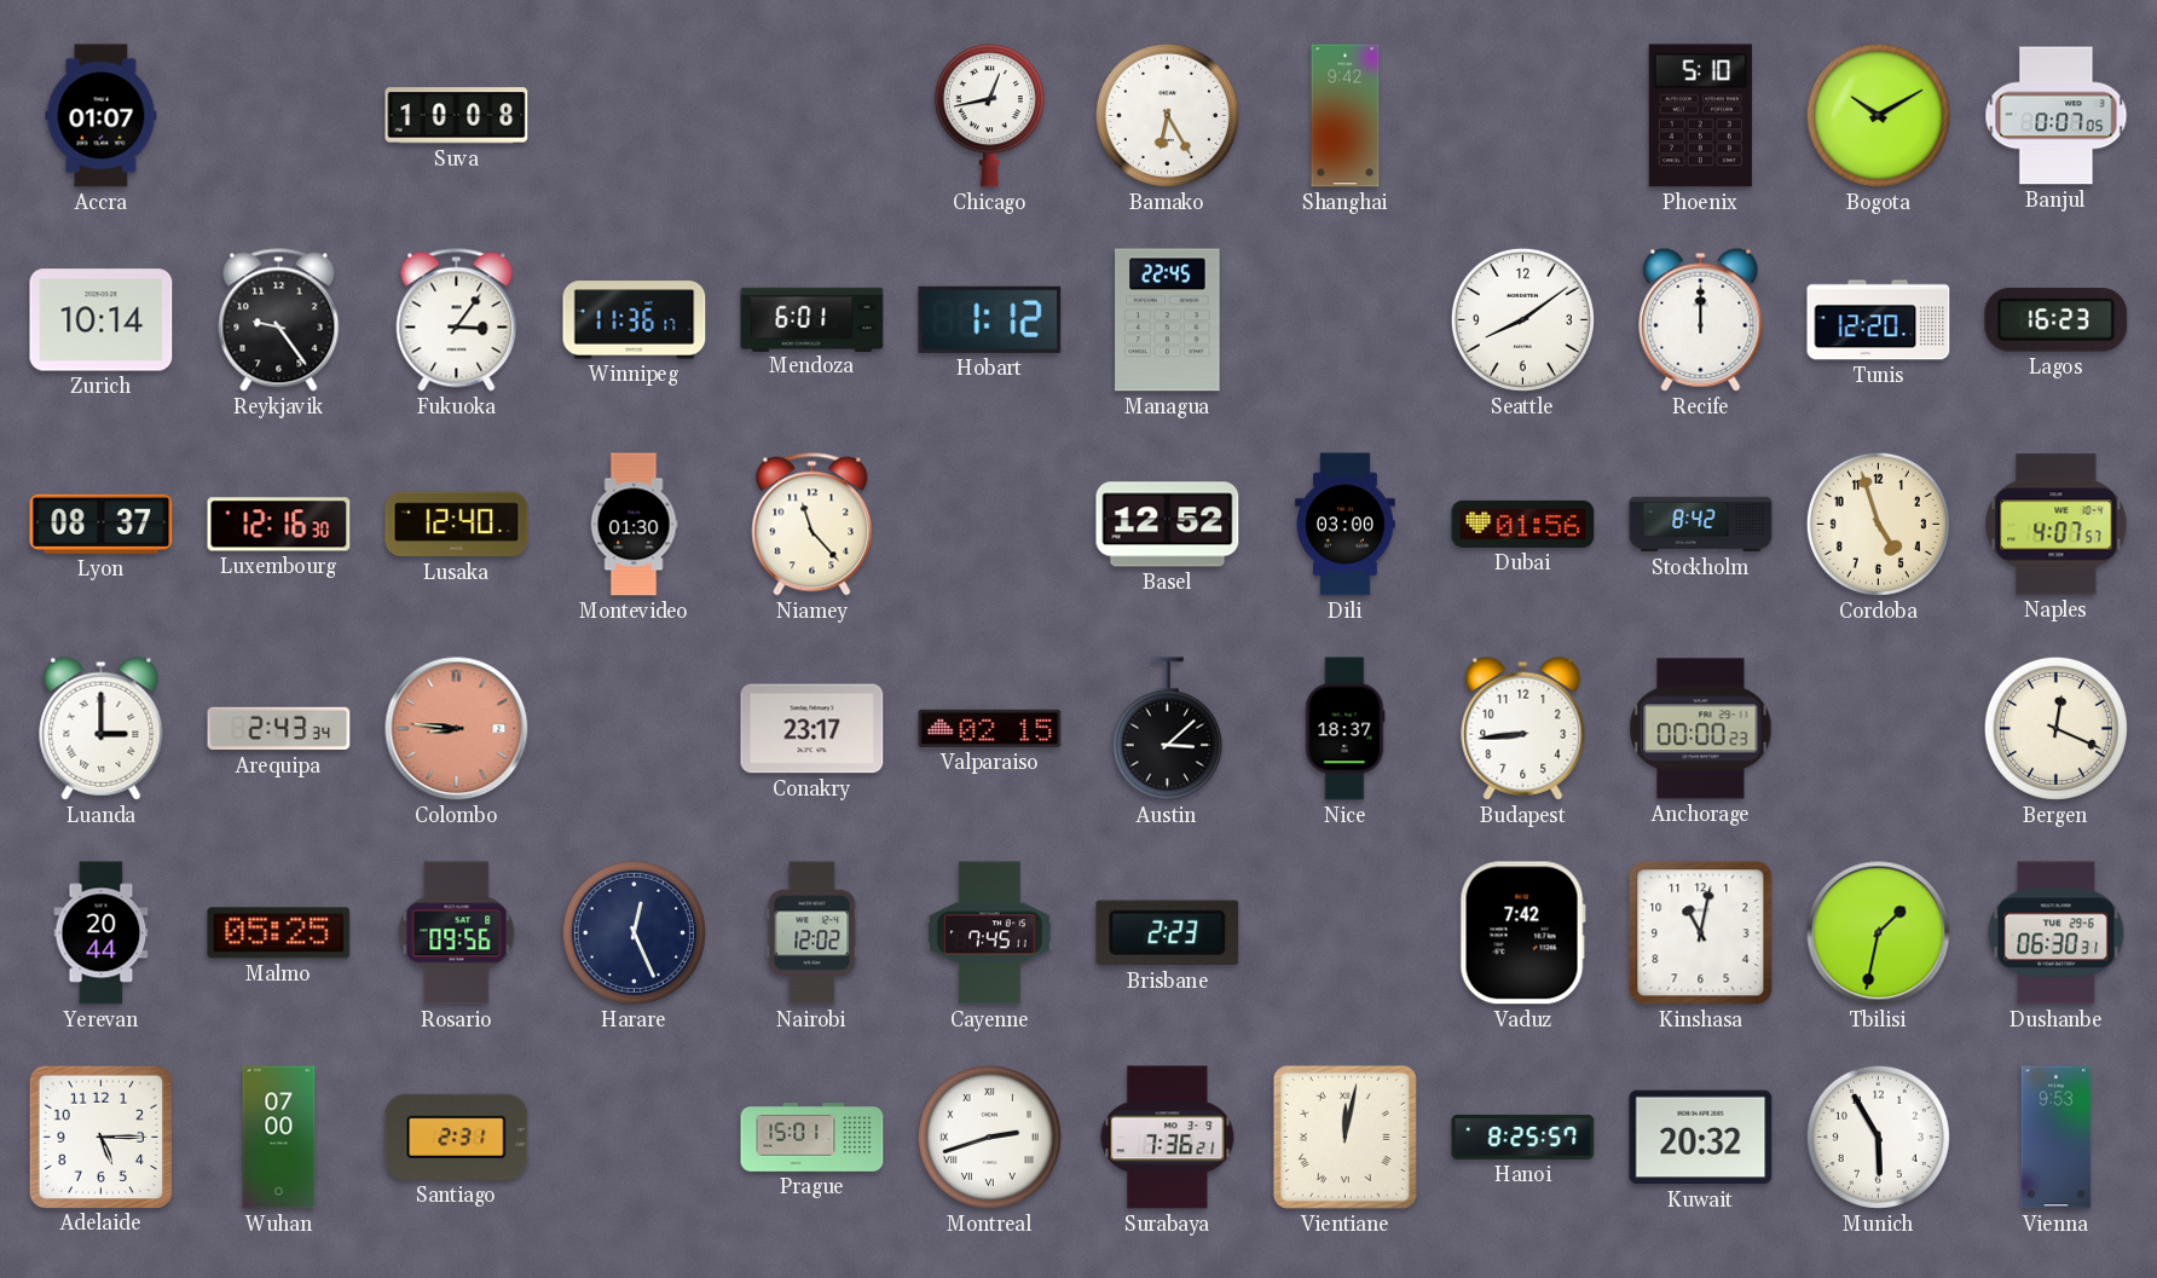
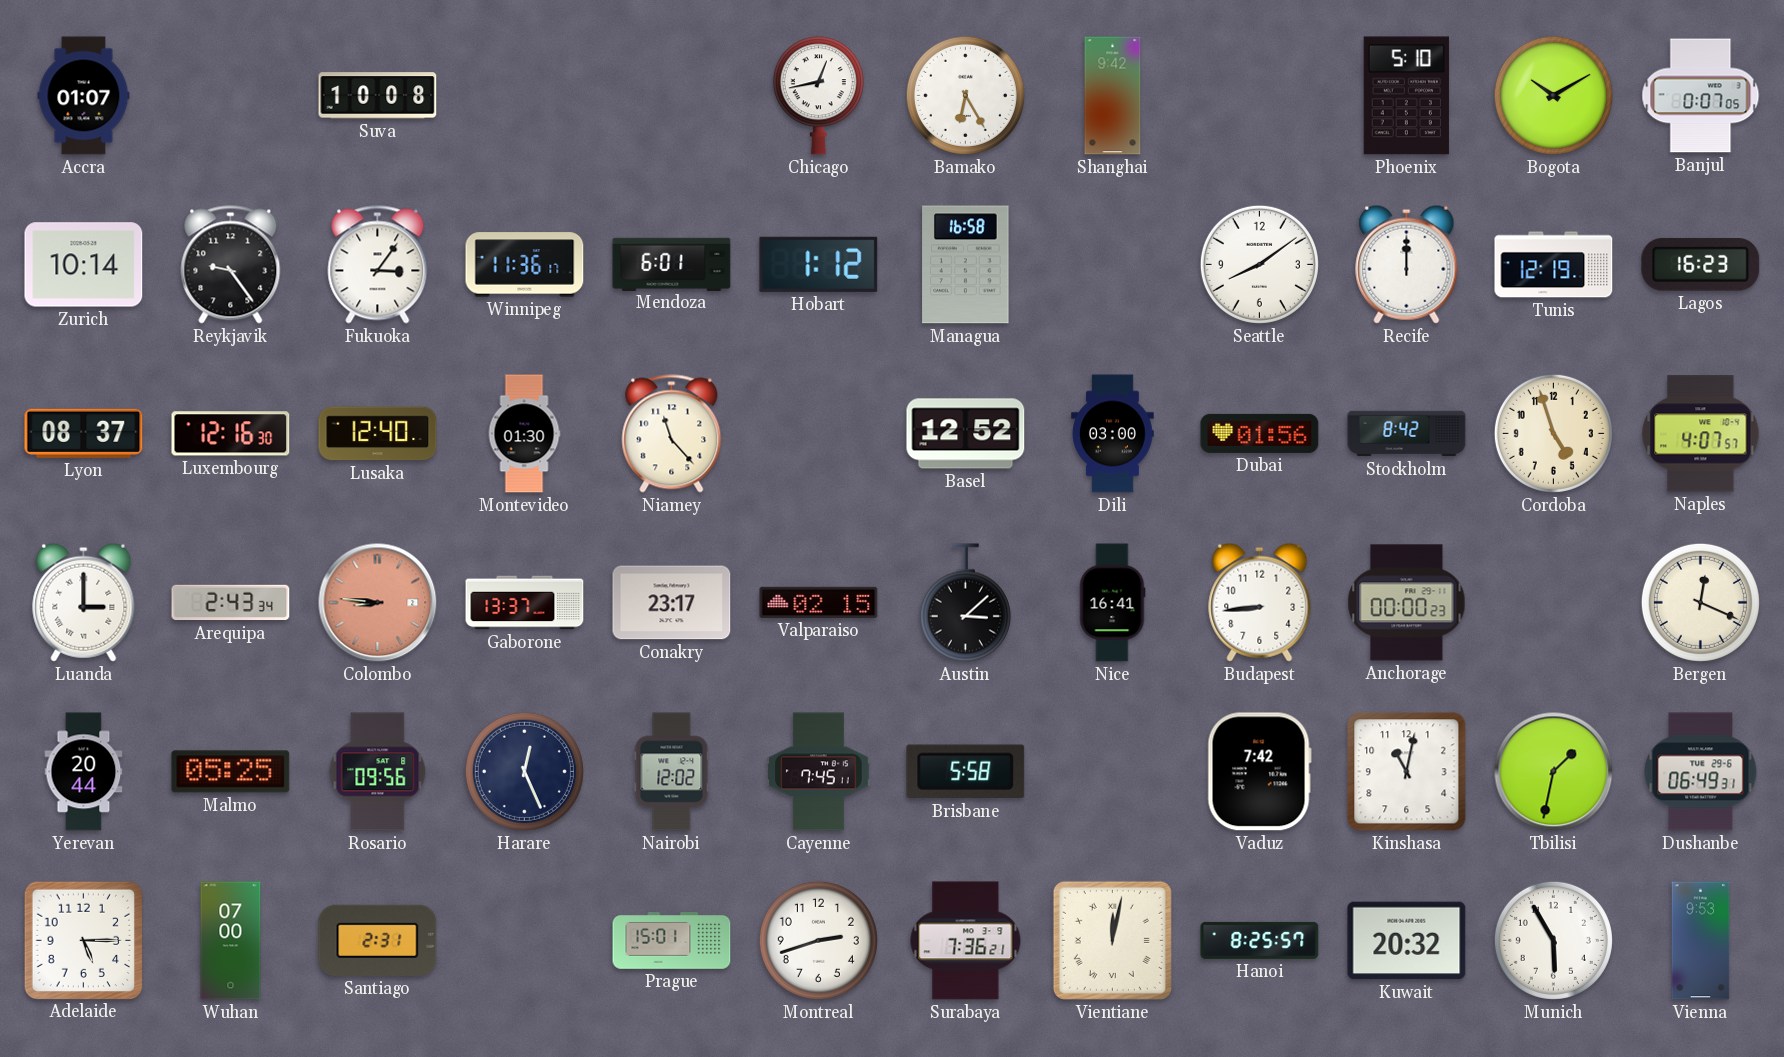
Managua: 22:45 -> 16:58
Tunis: 12:20 -> 12:19
Gaborone: none -> 13:37
Nice: 18:37 -> 16:41
Brisbane: 2:23 -> 5:58
Dushanbe: 06:30 -> 06:49
Montreal numerals: Roman -> Arabic
